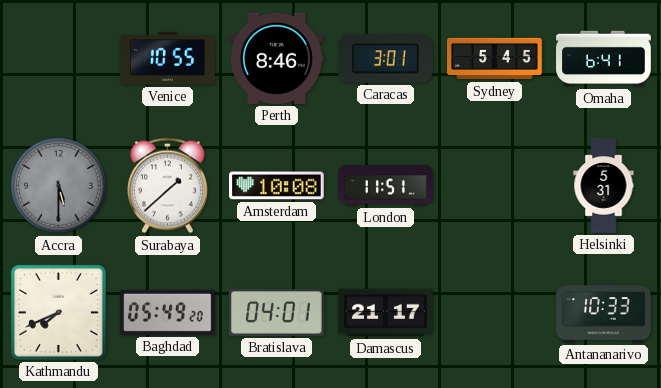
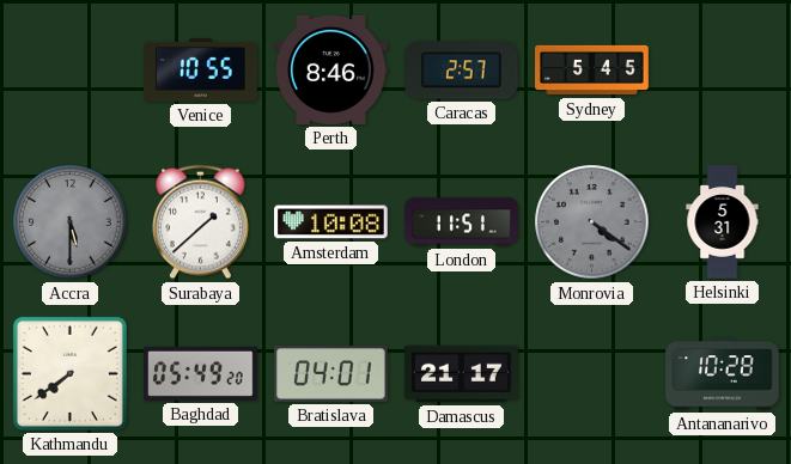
Caracas: 3:01 -> 2:57
Omaha: 6:41 -> none
Monrovia: none -> 4:21
Kathmandu: 7:41 -> 7:39
Antananarivo: 10:33 -> 10:28
